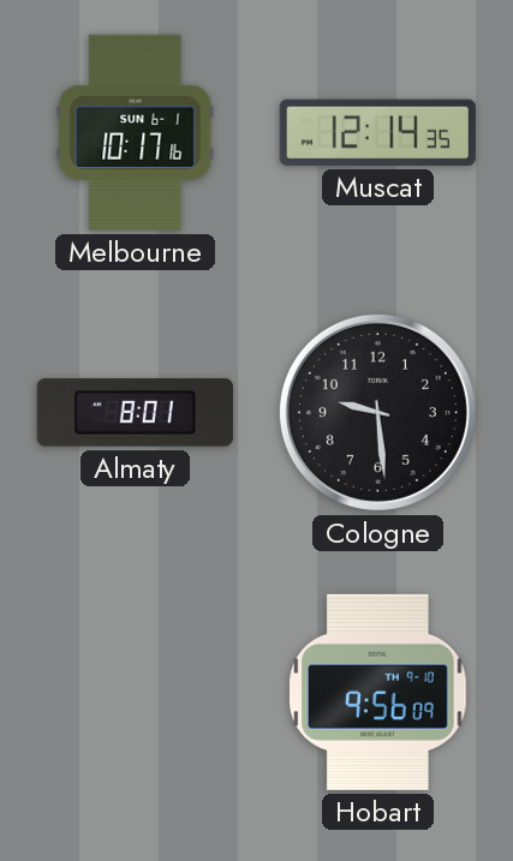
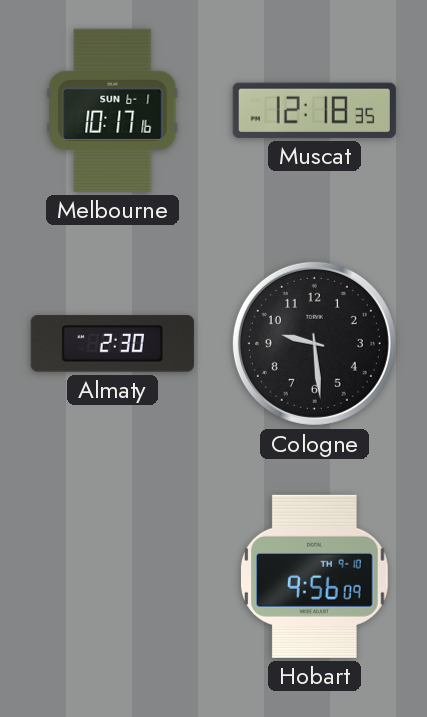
Muscat: 12:14 -> 12:18
Almaty: 8:01 -> 2:30
